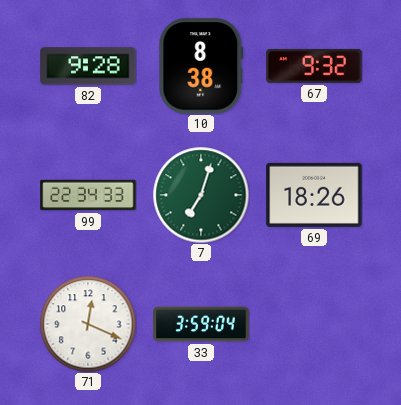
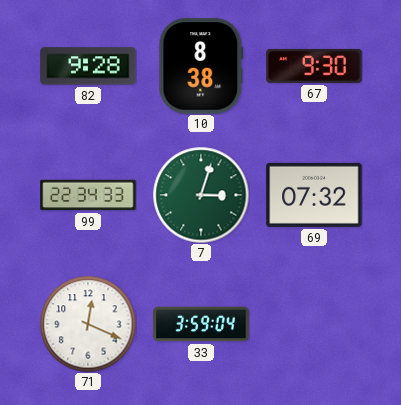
67: 9:32 -> 9:30
7: 7:03 -> 3:03
69: 18:26 -> 07:32
